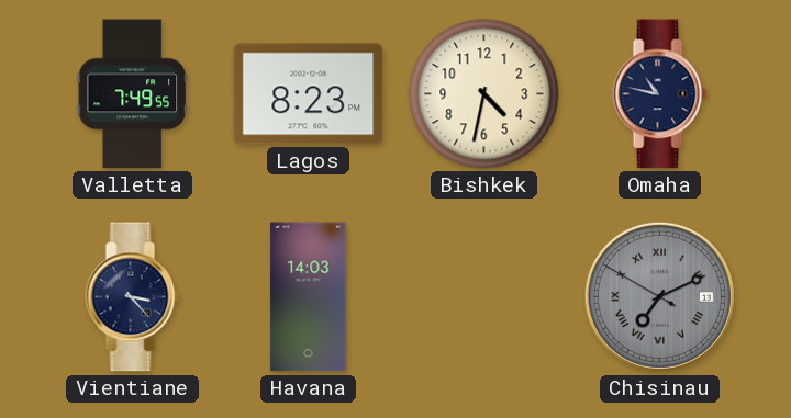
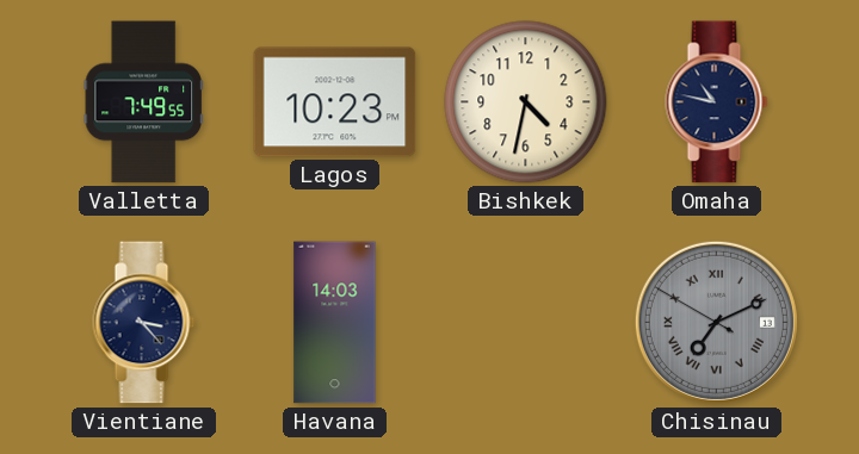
Lagos: 8:23 -> 10:23
